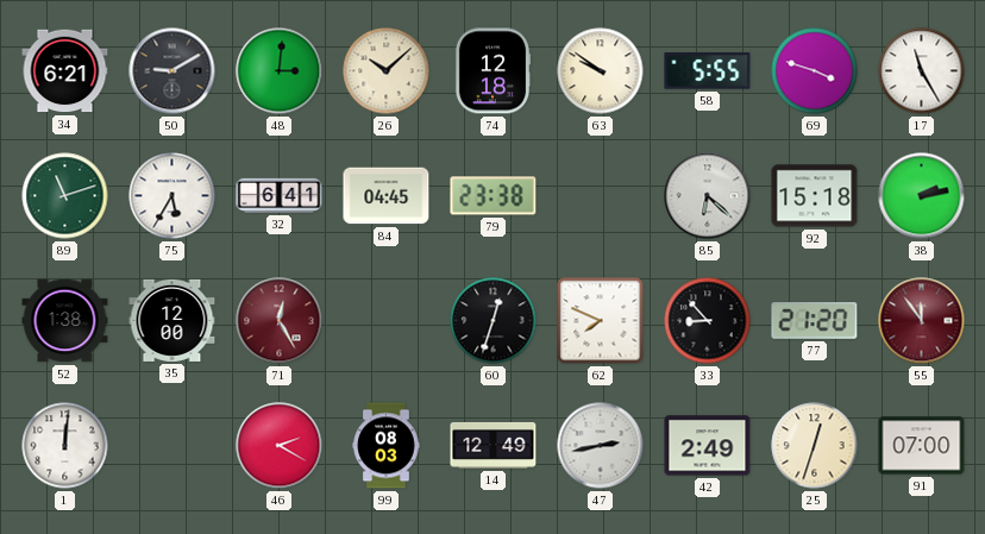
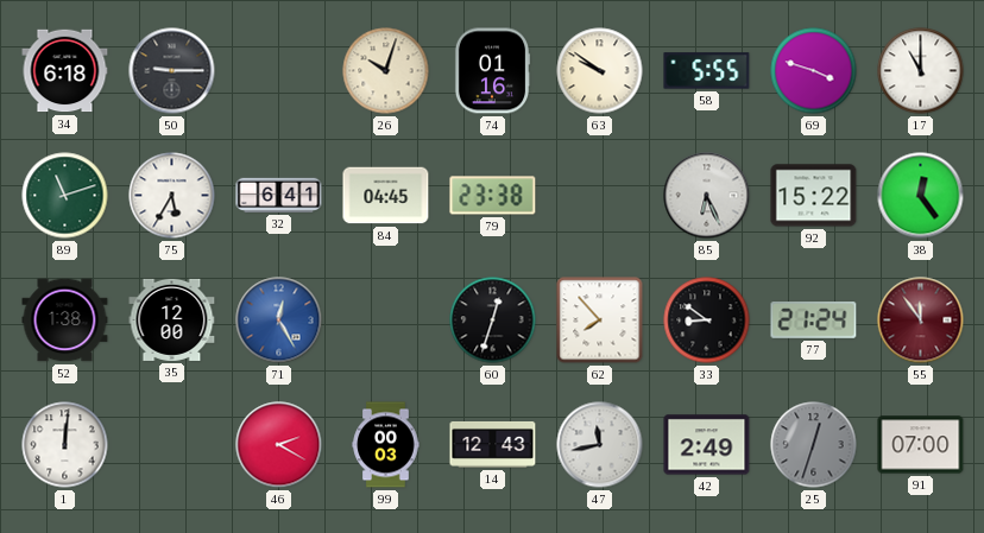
34: 6:21 -> 6:18
50: 9:10 -> 9:15
48: 3:01 -> none
26: 10:08 -> 10:03
74: 12:18 -> 01:16
17: 11:25 -> 11:00
85: 6:22 -> 6:26
92: 15:18 -> 15:22
38: 2:13 -> 12:24
71 dial: burgundy -> blue
62: 7:49 -> 7:53
33: 8:53 -> 8:51
77: 21:20 -> 21:24
99: 08:03 -> 00:03
14: 12:49 -> 12:43
47: 2:43 -> 11:43
25 dial: cream -> grey
